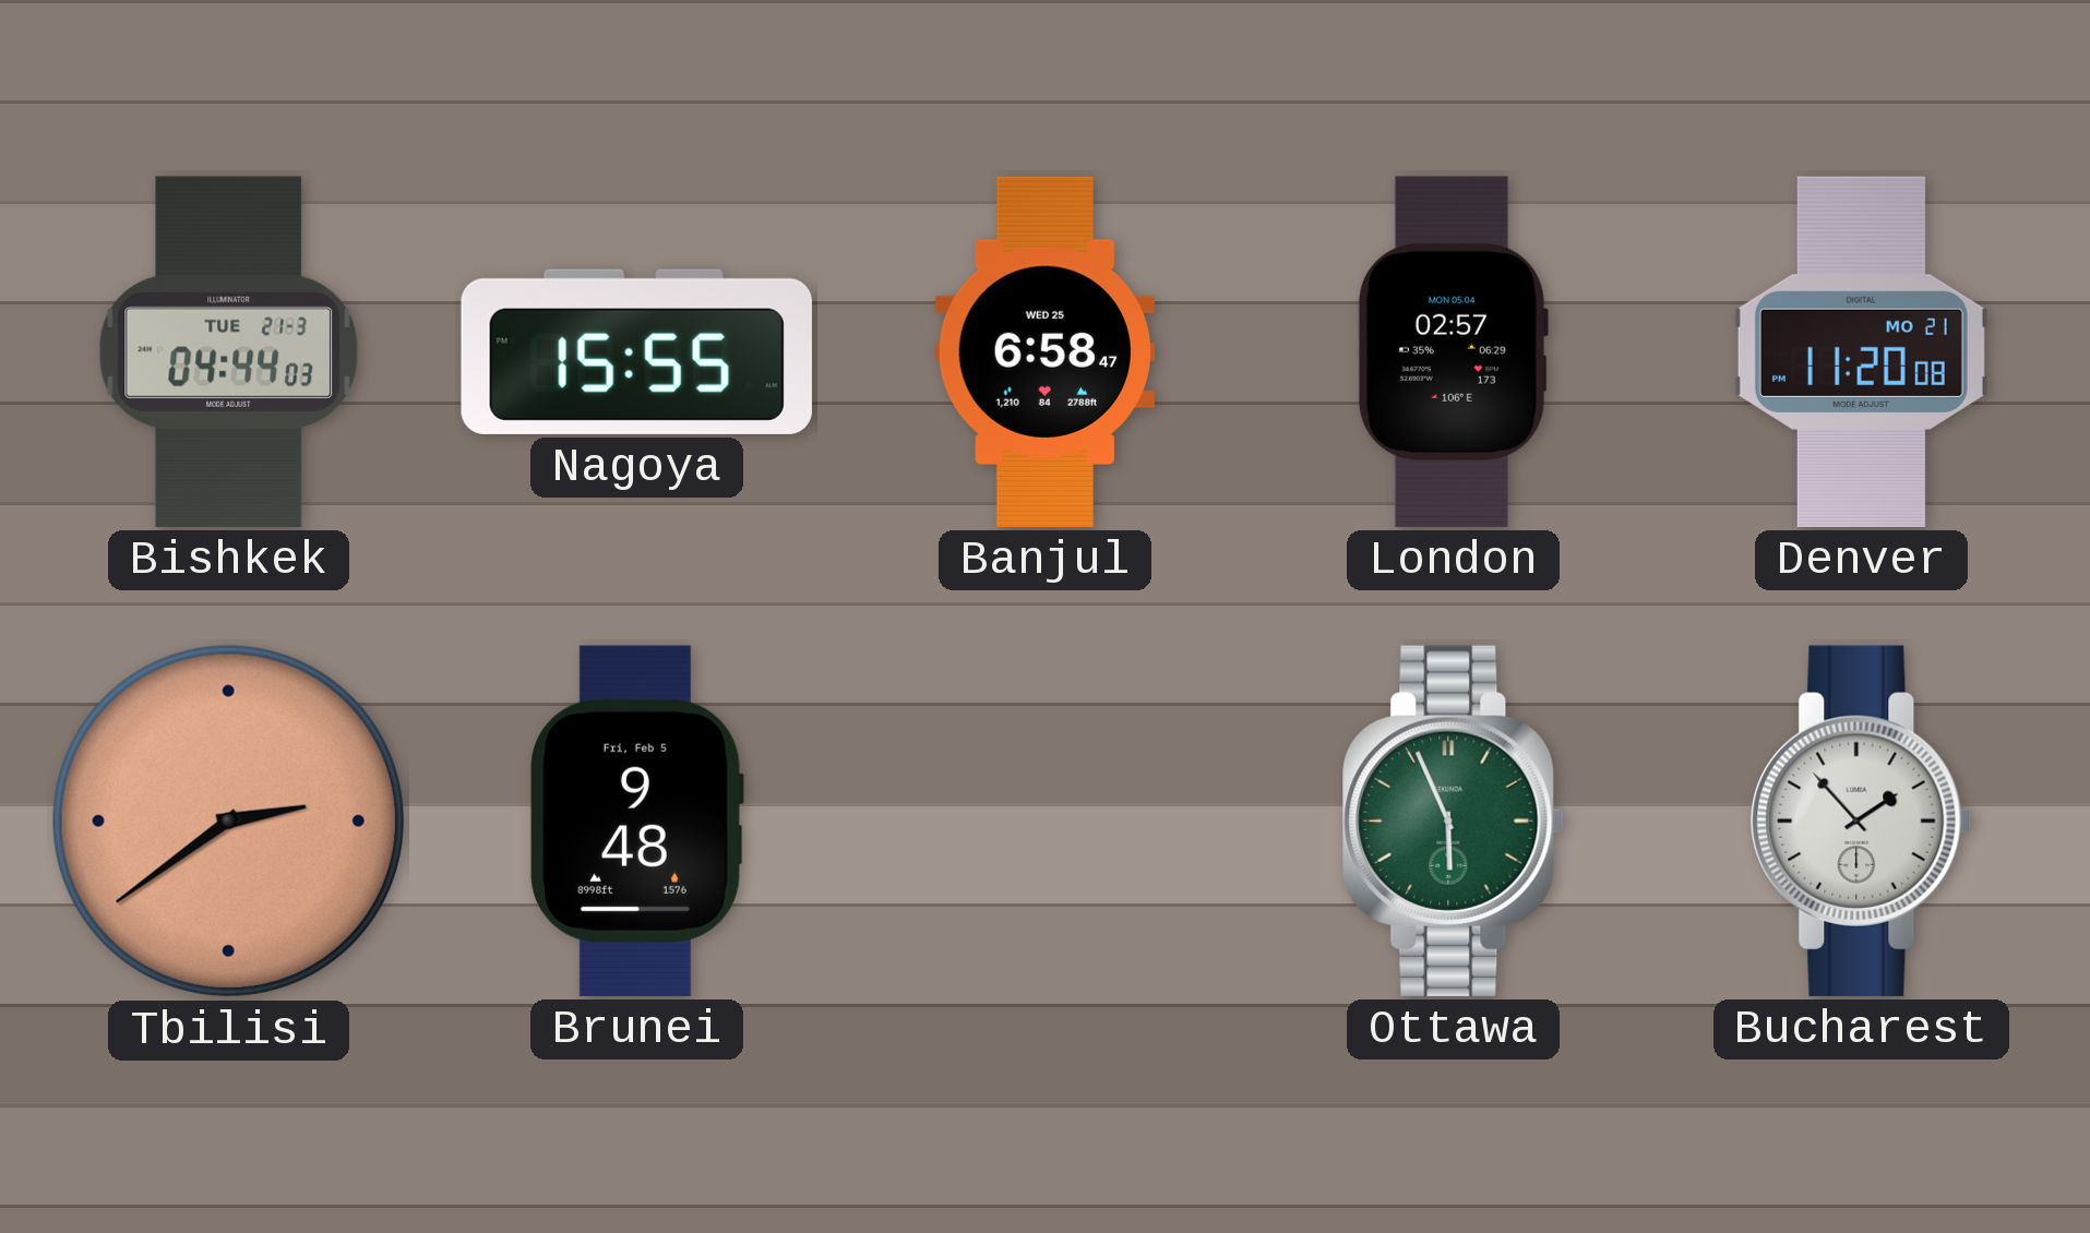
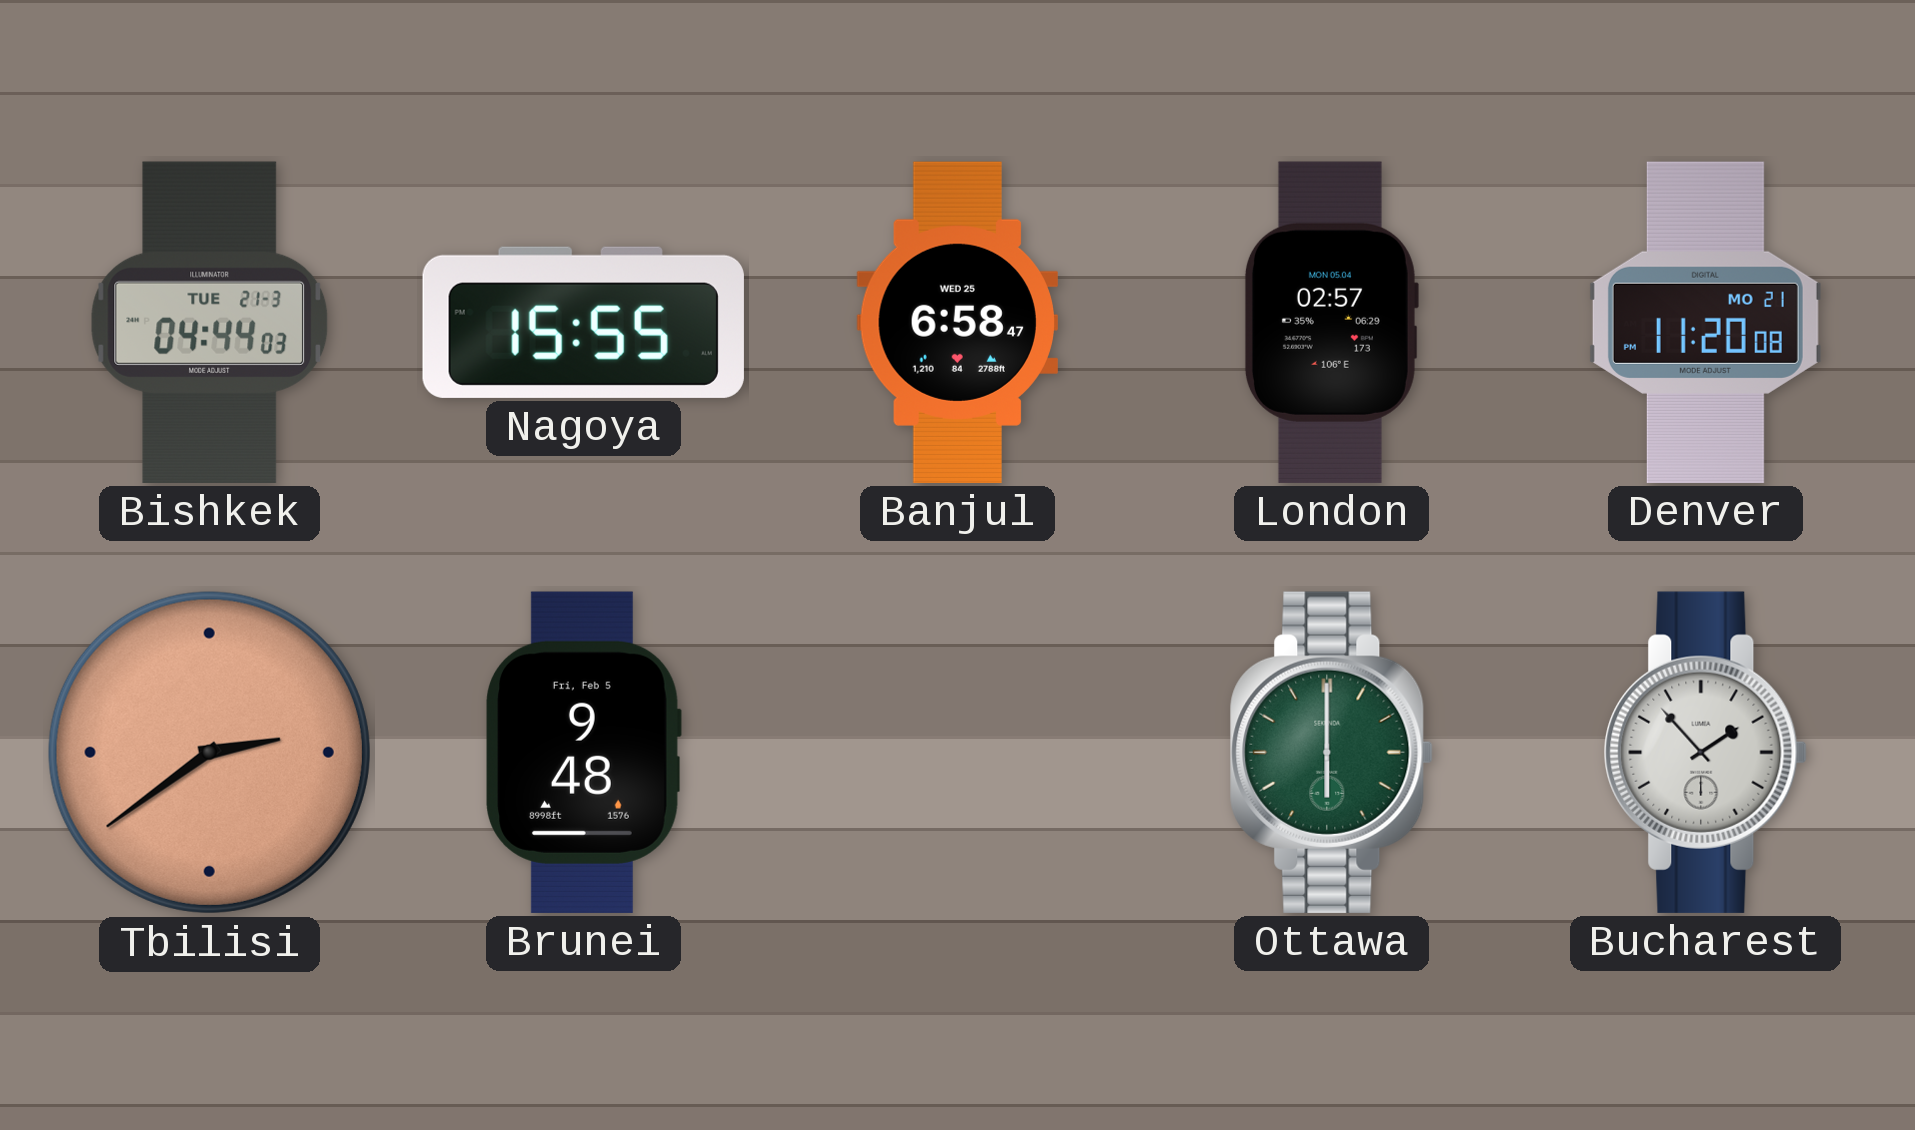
Ottawa: 5:56 -> 6:00
